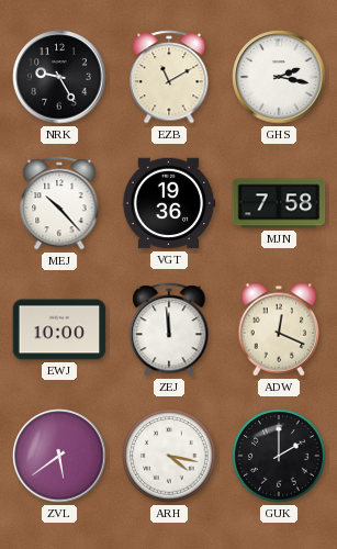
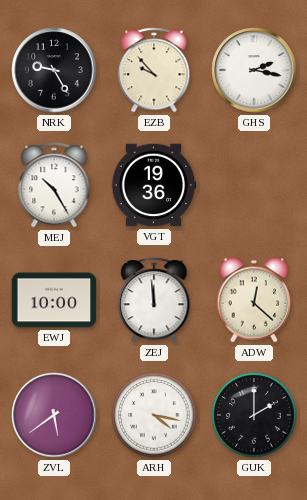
EZB: 11:10 -> 9:53
MEJ: 10:23 -> 10:25
MJN: 7:58 -> none
ADW: 12:19 -> 12:22
